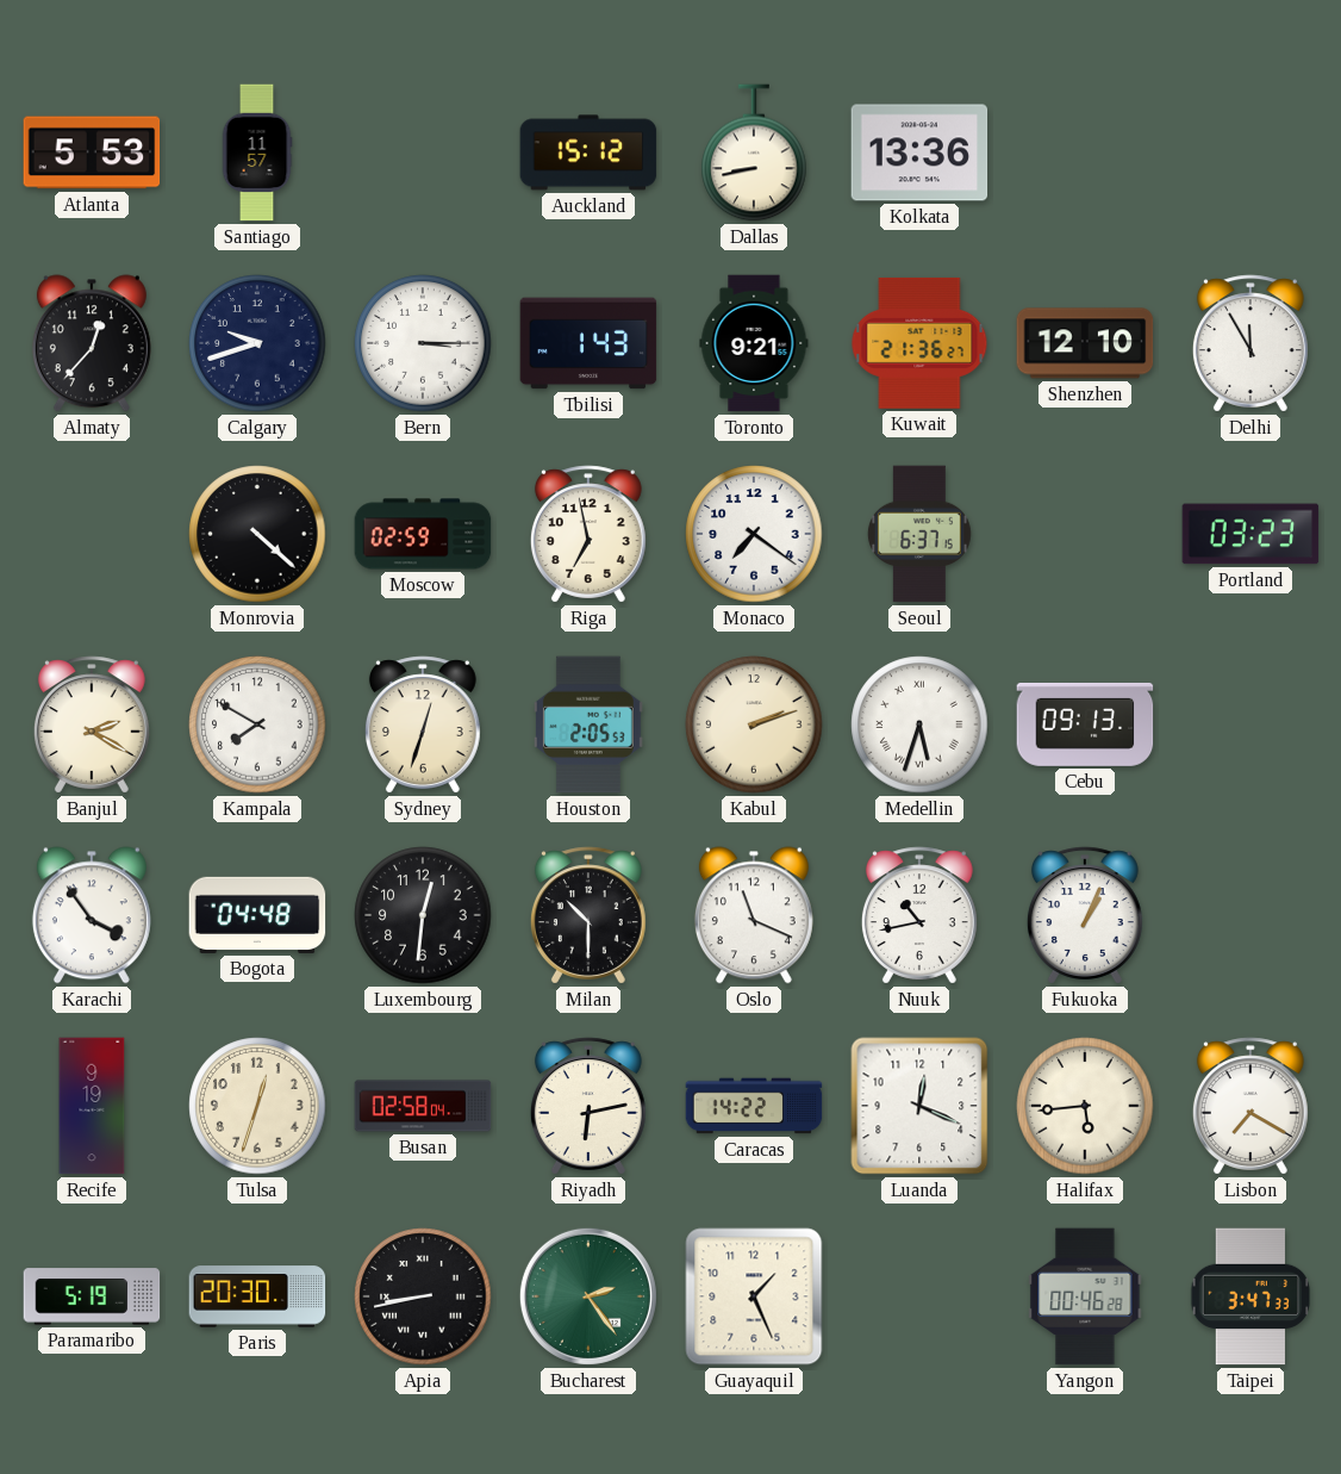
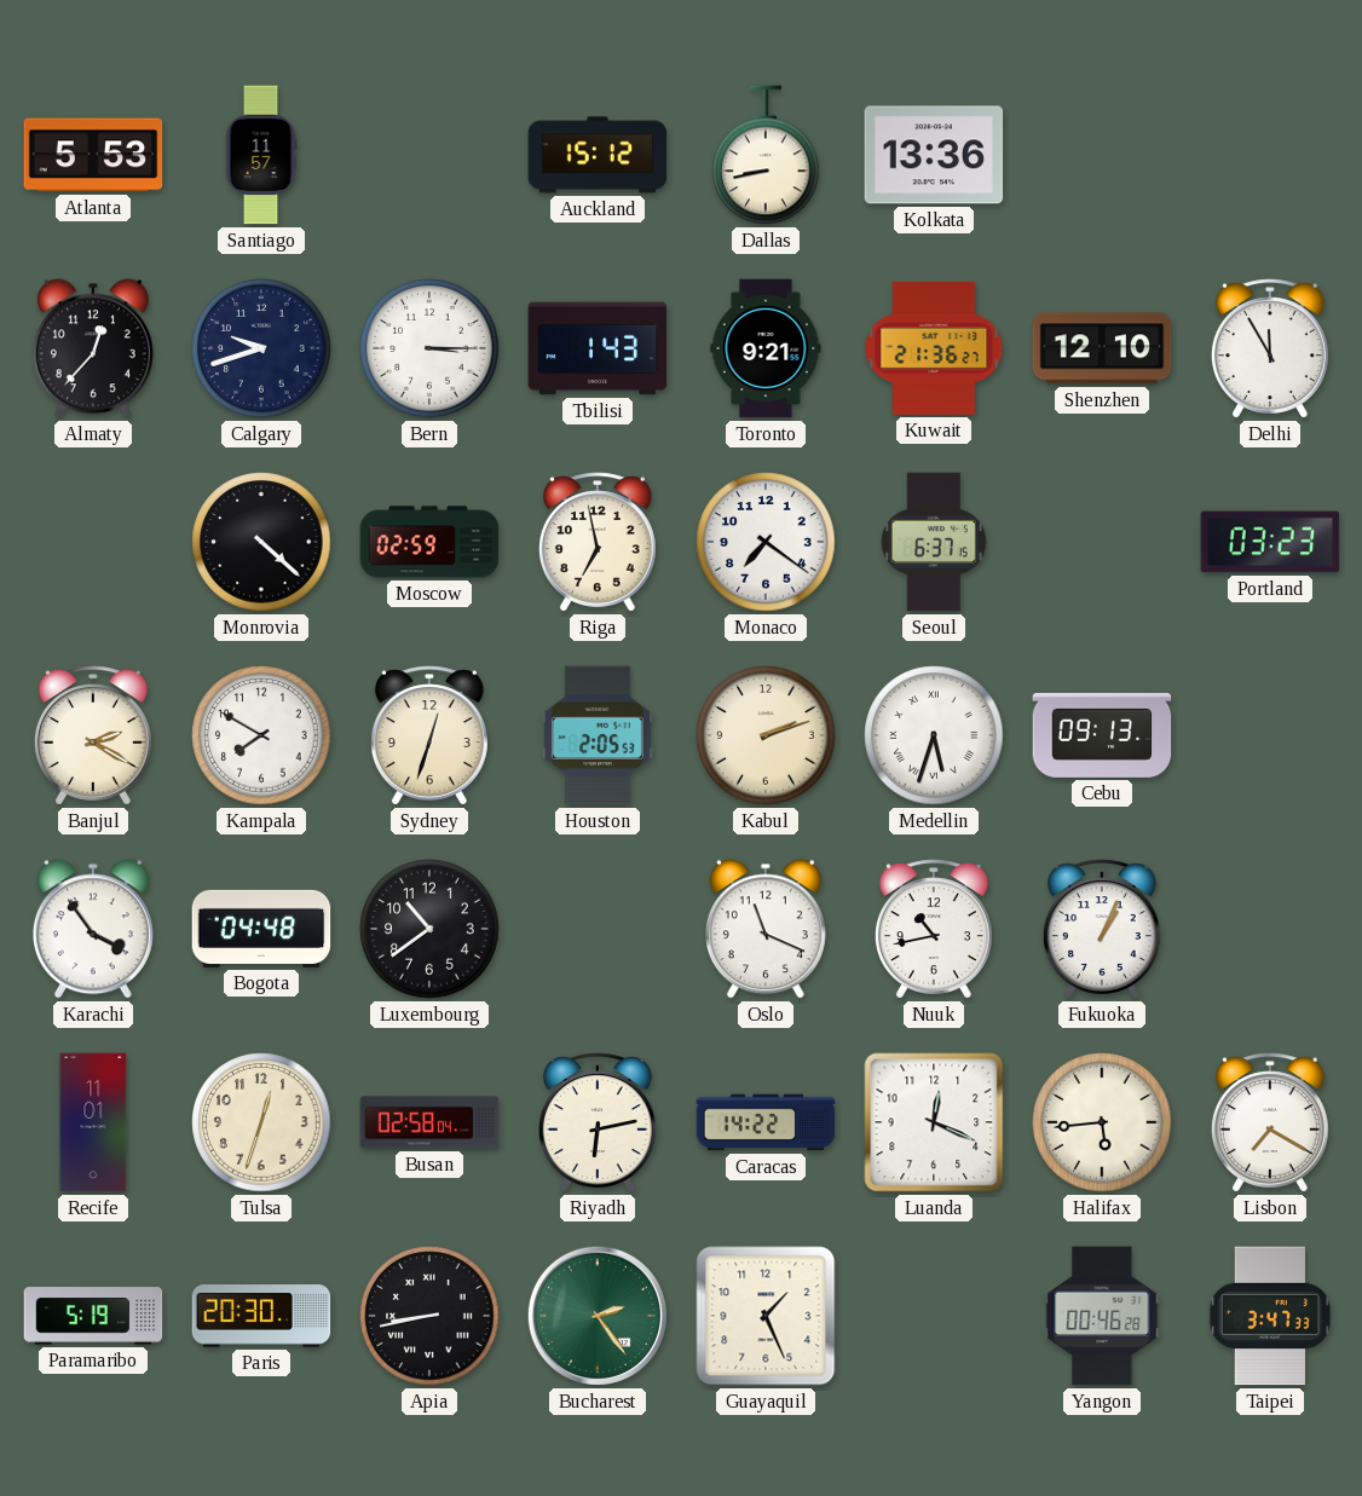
Luxembourg: 12:31 -> 10:39
Milan: 10:30 -> none
Recife: 9:19 -> 11:01
